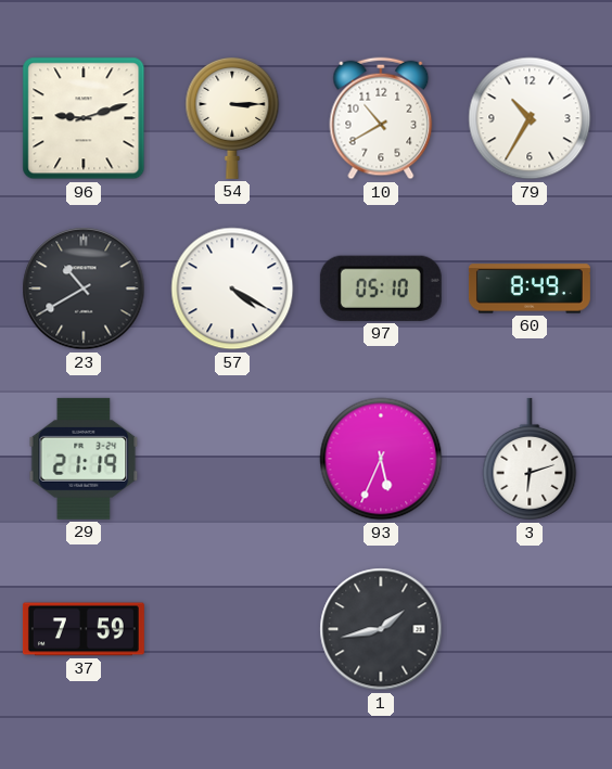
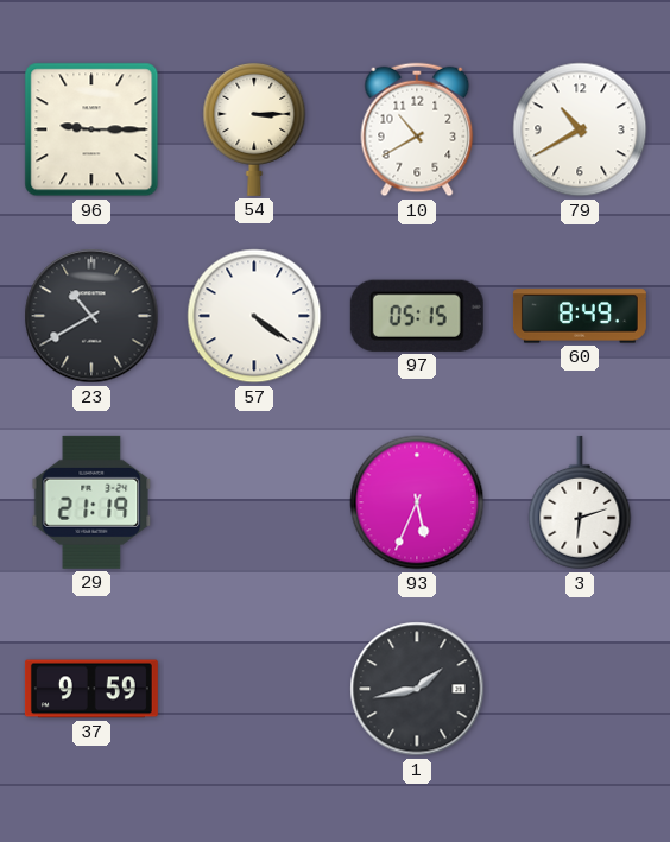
96: 9:12 -> 9:15
79: 10:35 -> 10:40
57: 4:20 -> 4:21
97: 05:10 -> 05:15
37: 7:59 -> 9:59
